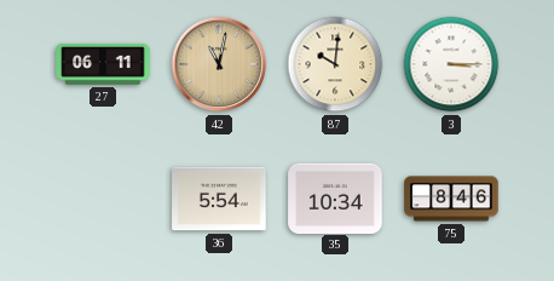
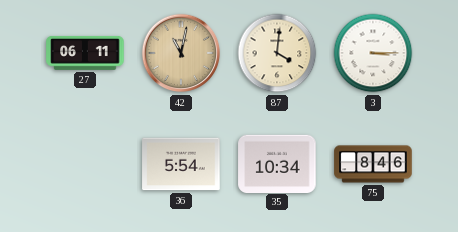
87: 10:01 -> 4:01
